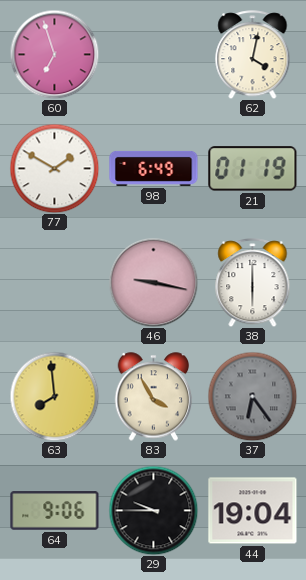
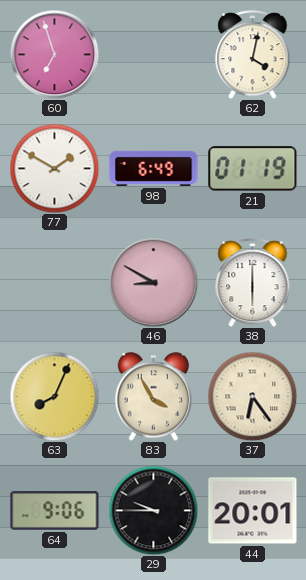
46: 9:17 -> 8:50
63: 7:59 -> 8:04
37 dial: grey -> cream
44: 19:04 -> 20:01
